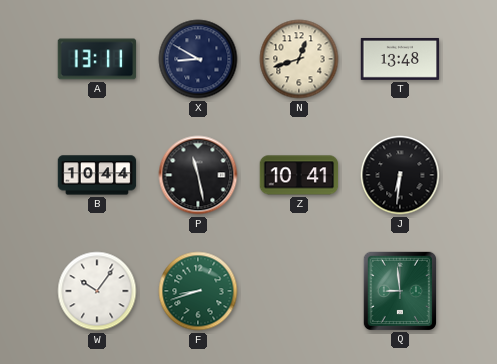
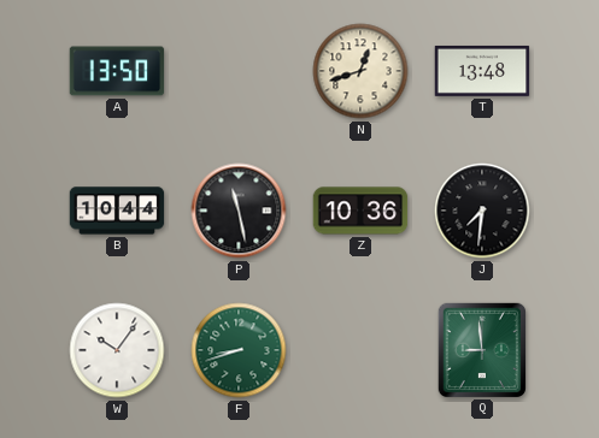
A: 13:11 -> 13:50
X: 8:50 -> none
Z: 10:41 -> 10:36
J: 6:31 -> 7:31
